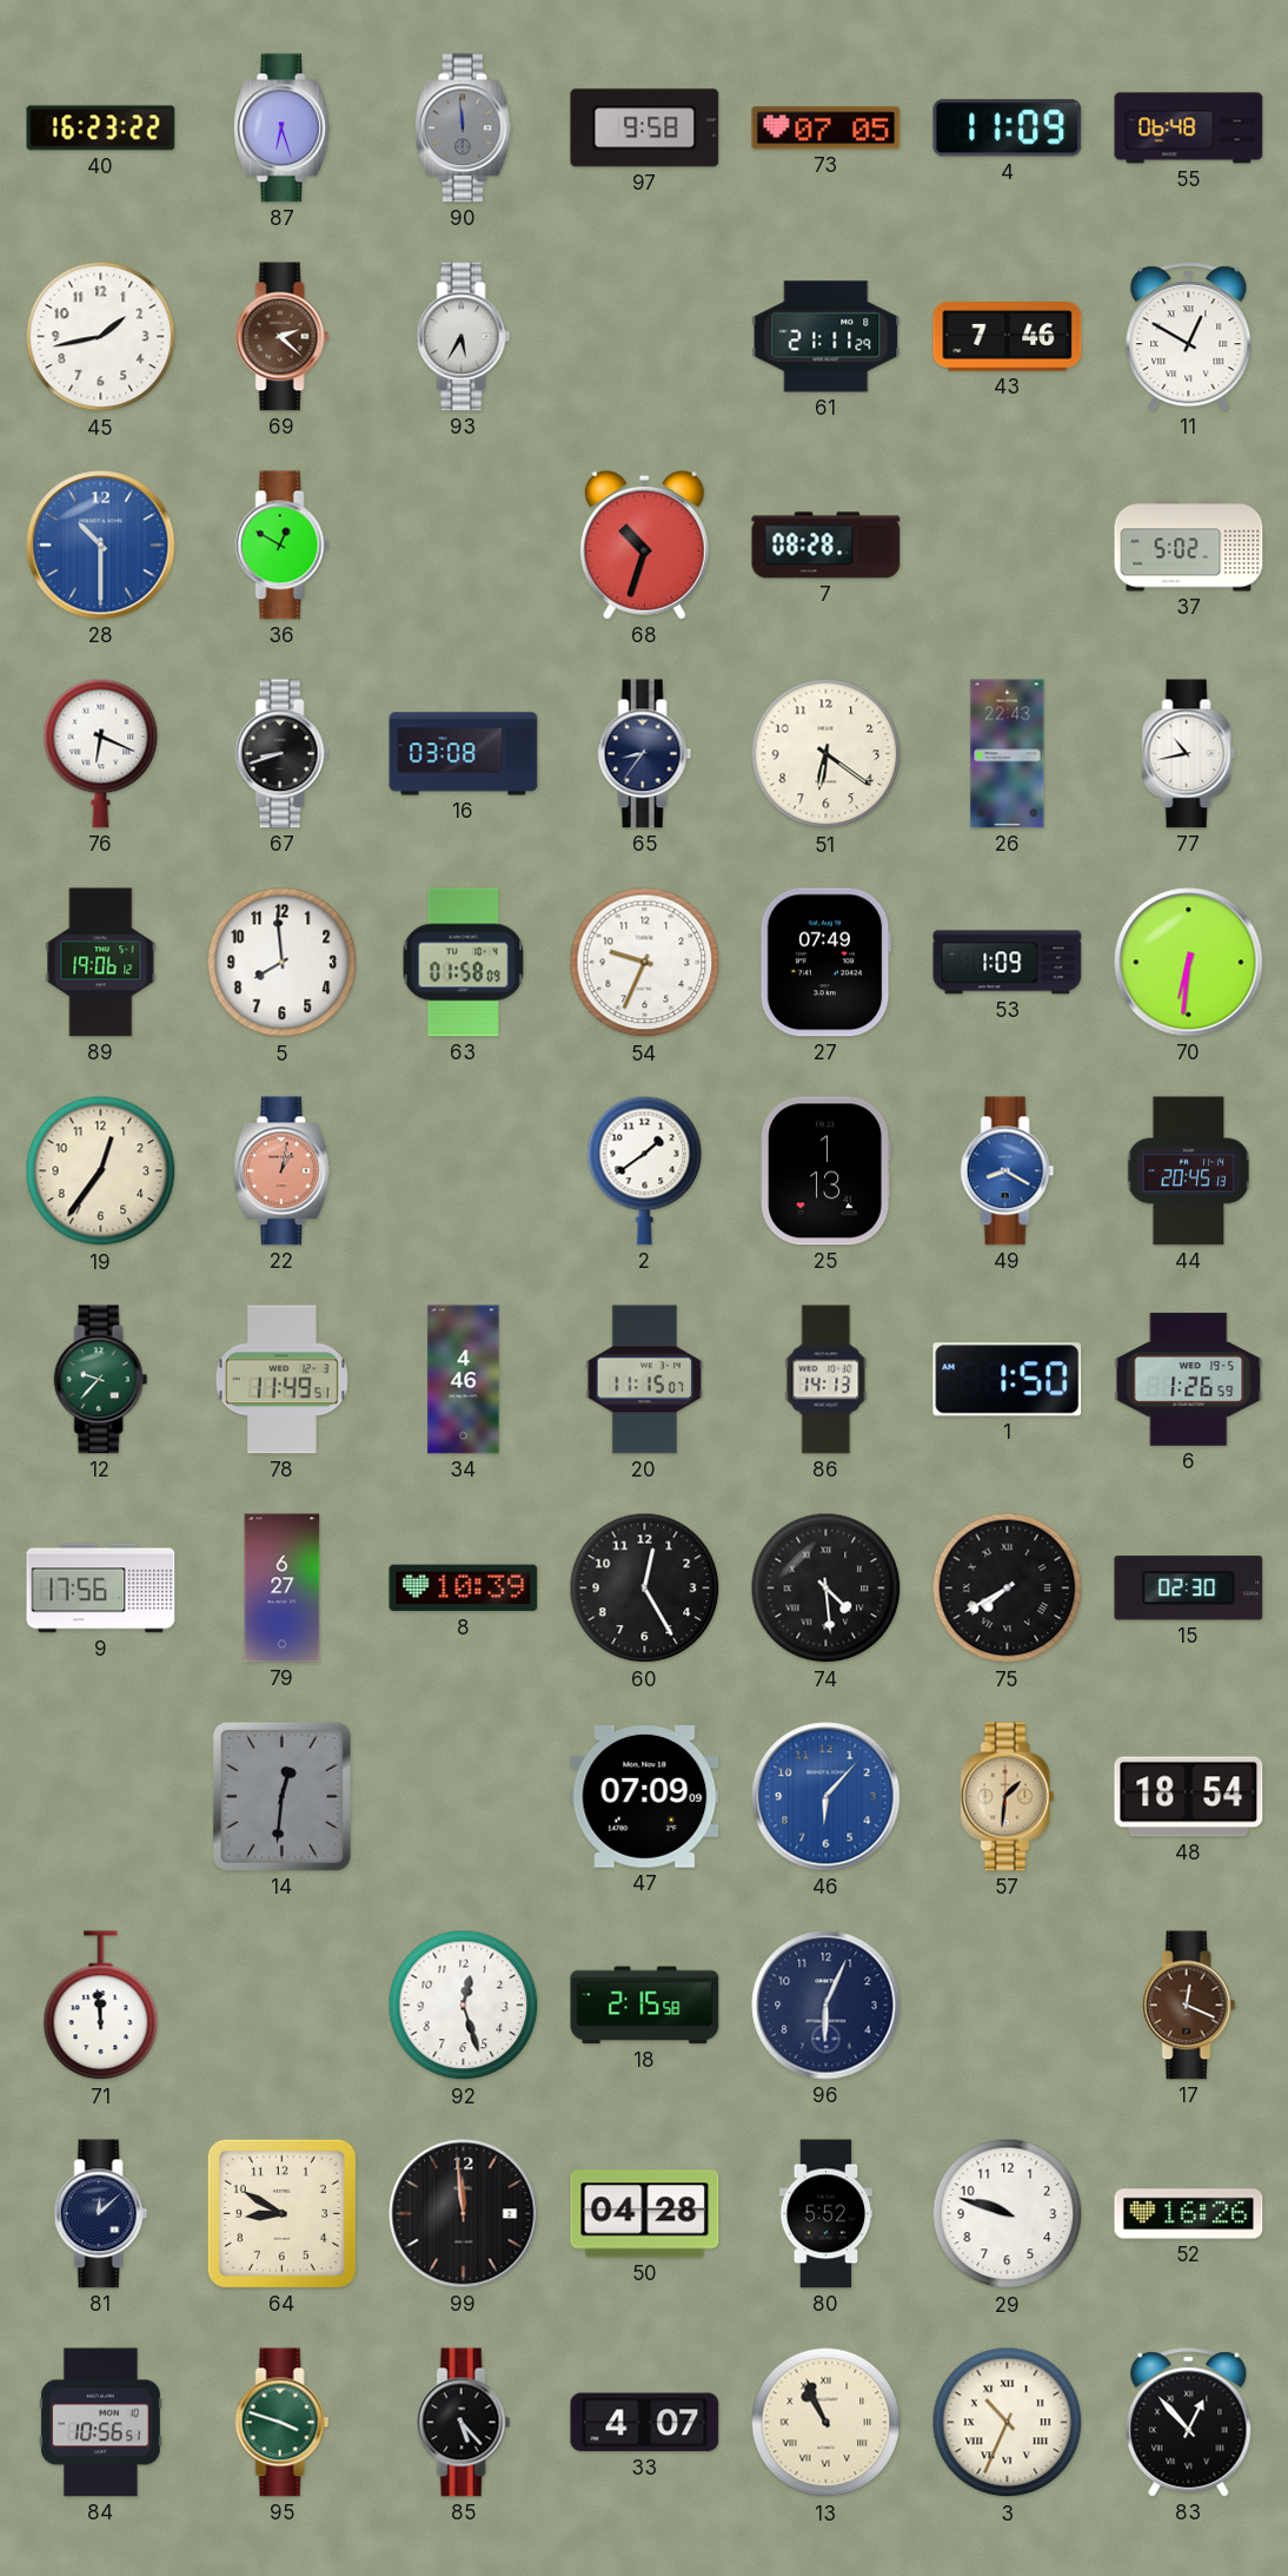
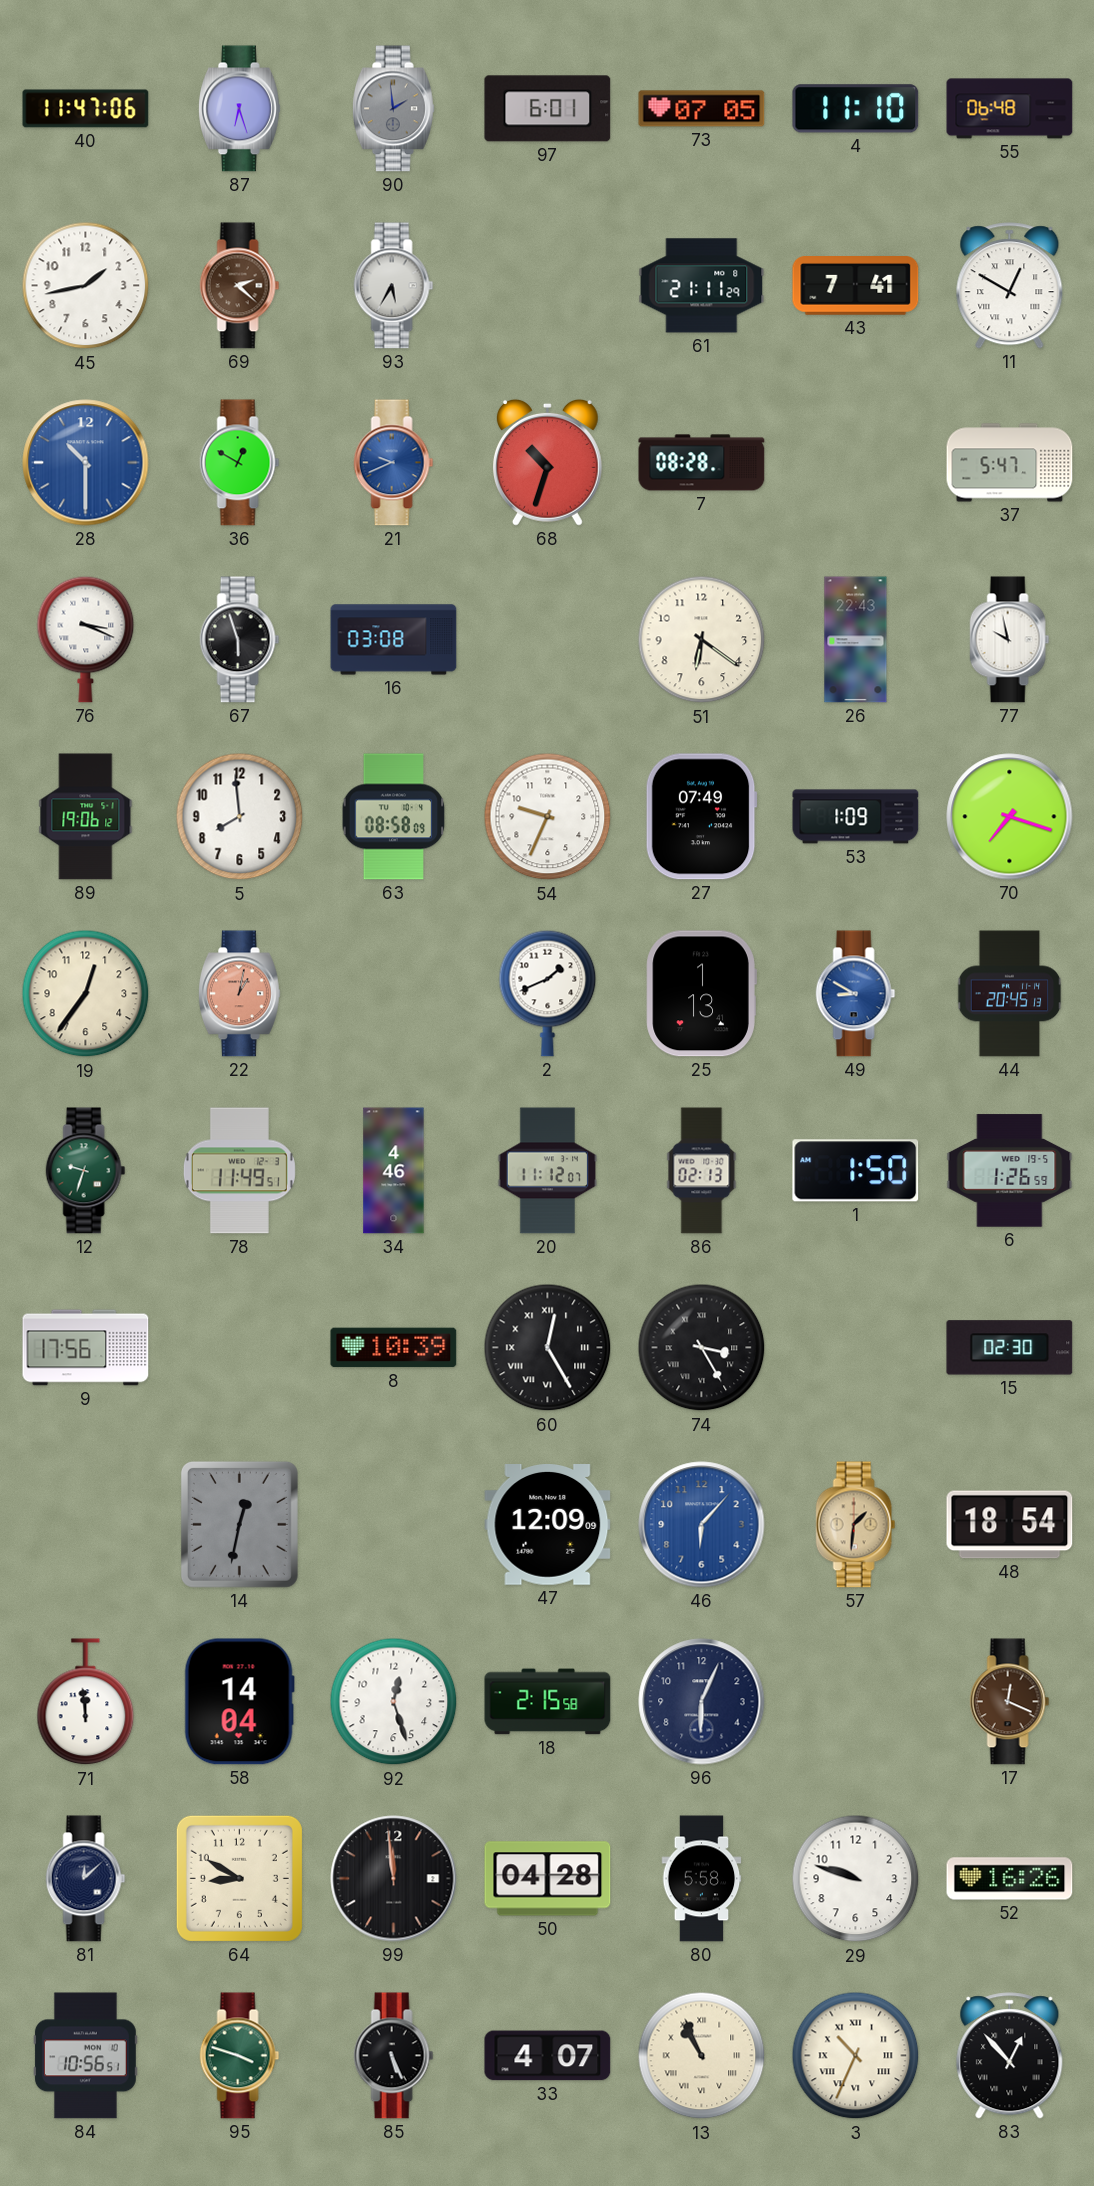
40: 16:23 -> 11:47
90: 11:59 -> 1:59
97: 9:58 -> 6:01
4: 11:09 -> 11:10
43: 7:46 -> 7:41
21: none -> 9:41
37: 5:02 -> 5:47
76: 6:19 -> 3:19
67: 8:42 -> 5:57
65: 8:36 -> none
77: 10:43 -> 9:58
63: 01:58 -> 08:58
70: 6:31 -> 7:18
2: 1:39 -> 1:41
49: 8:20 -> 8:50
12: 9:37 -> 9:33
20: 11:15 -> 11:12
86: 14:13 -> 02:13
79: 6:27 -> none
60 numerals: Arabic -> Roman
74: 4:29 -> 3:25
75: 7:40 -> none
14: 12:31 -> 12:32
47: 07:09 -> 12:09
58: none -> 14:04
80: 5:52 -> 5:58
85: 5:23 -> 5:26
